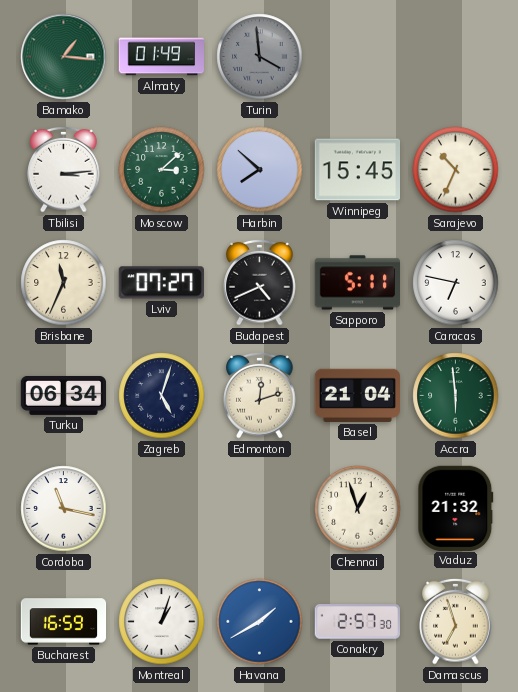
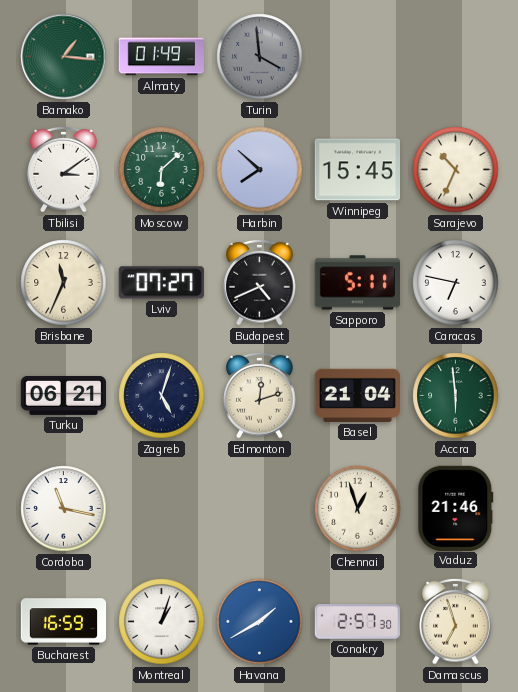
Tbilisi: 3:14 -> 3:09
Moscow: 3:08 -> 6:08
Turku: 06:34 -> 06:21
Vaduz: 21:32 -> 21:46
